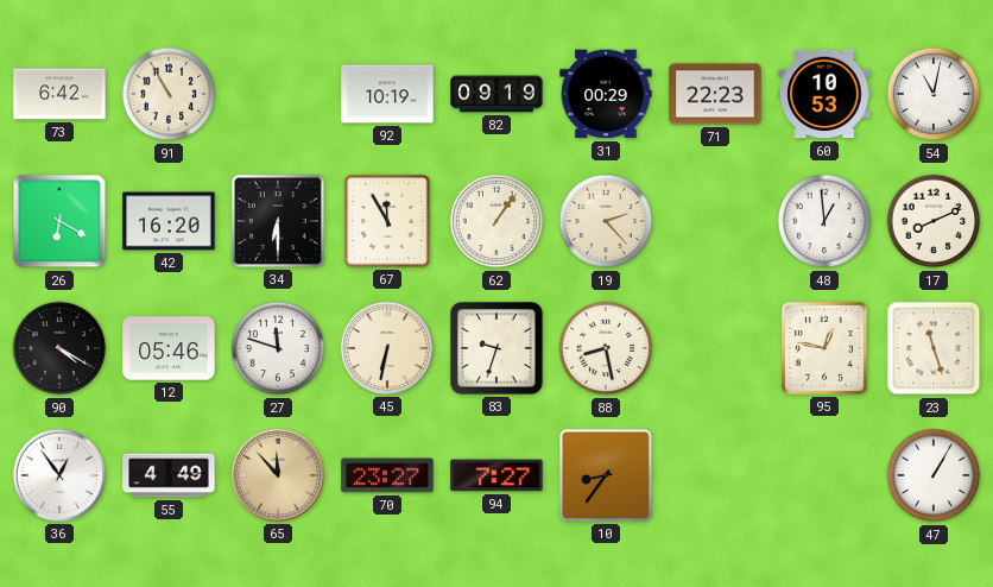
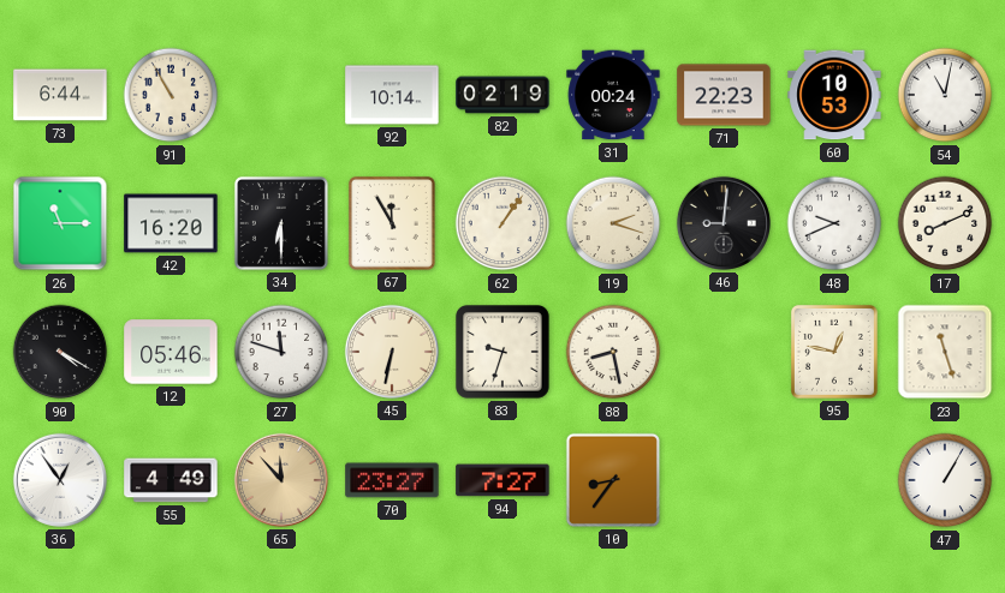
73: 6:42 -> 6:44
92: 10:19 -> 10:14
82: 09:19 -> 02:19
31: 00:29 -> 00:24
26: 6:20 -> 11:15
19: 2:23 -> 2:18
46: none -> 9:01
48: 12:59 -> 9:41
